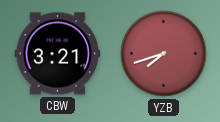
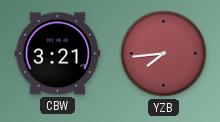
YZB: 7:42 -> 7:44
